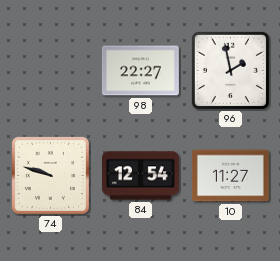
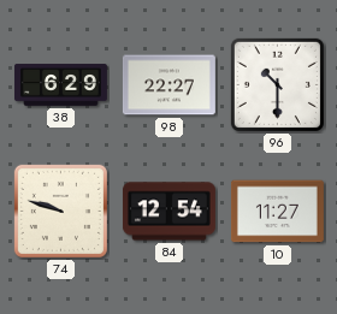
38: none -> 6:29
96: 1:58 -> 10:30
